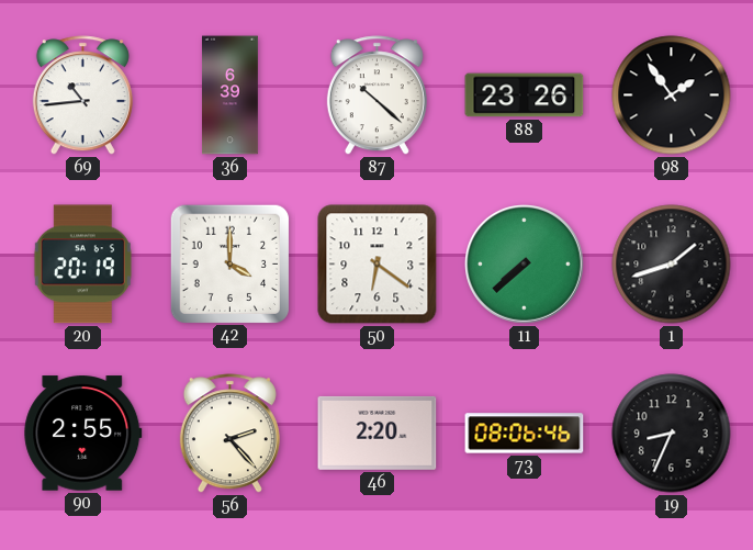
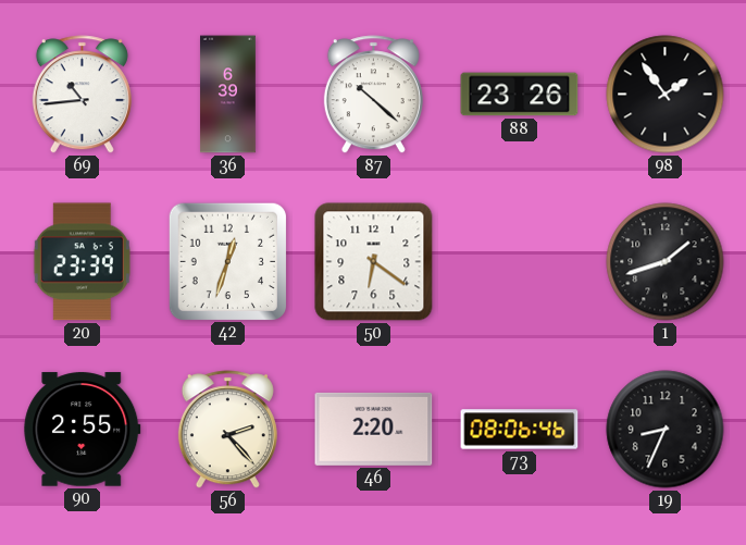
20: 20:19 -> 23:39
42: 4:00 -> 12:33
11: 7:38 -> none
